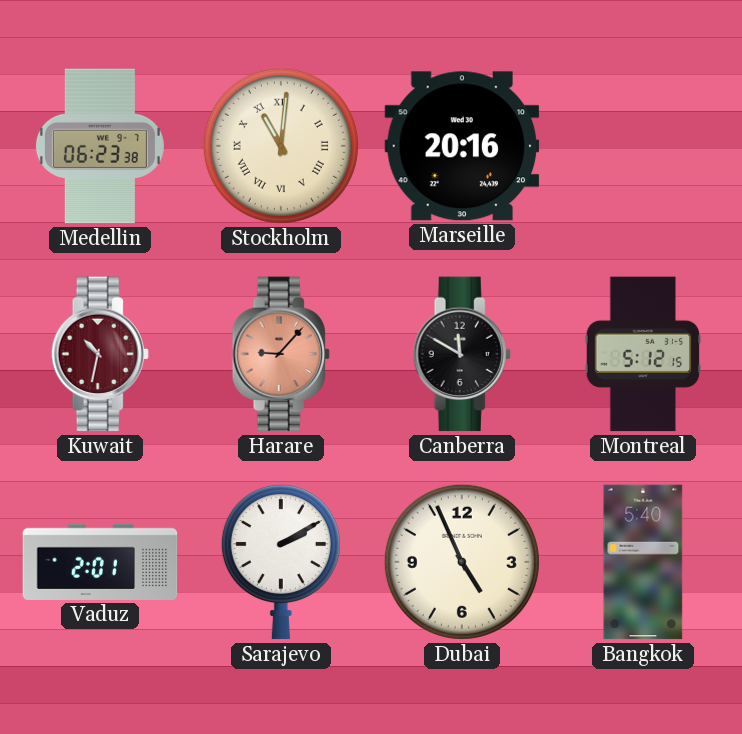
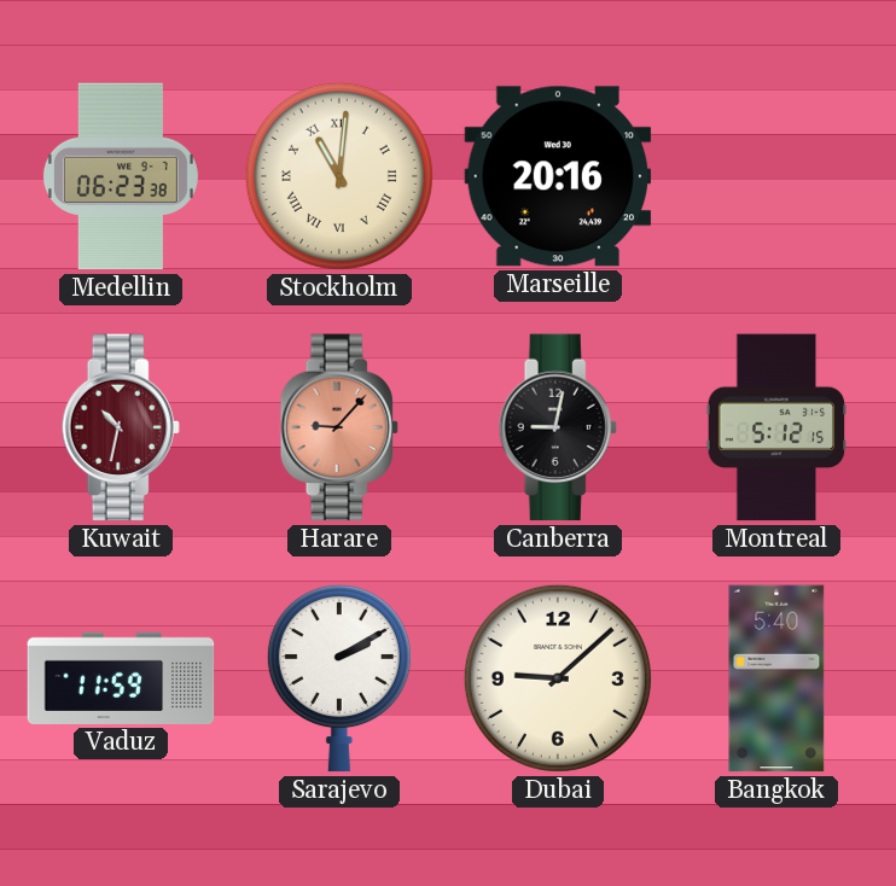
Canberra: 11:50 -> 9:02
Vaduz: 2:01 -> 11:59
Dubai: 4:56 -> 9:08
